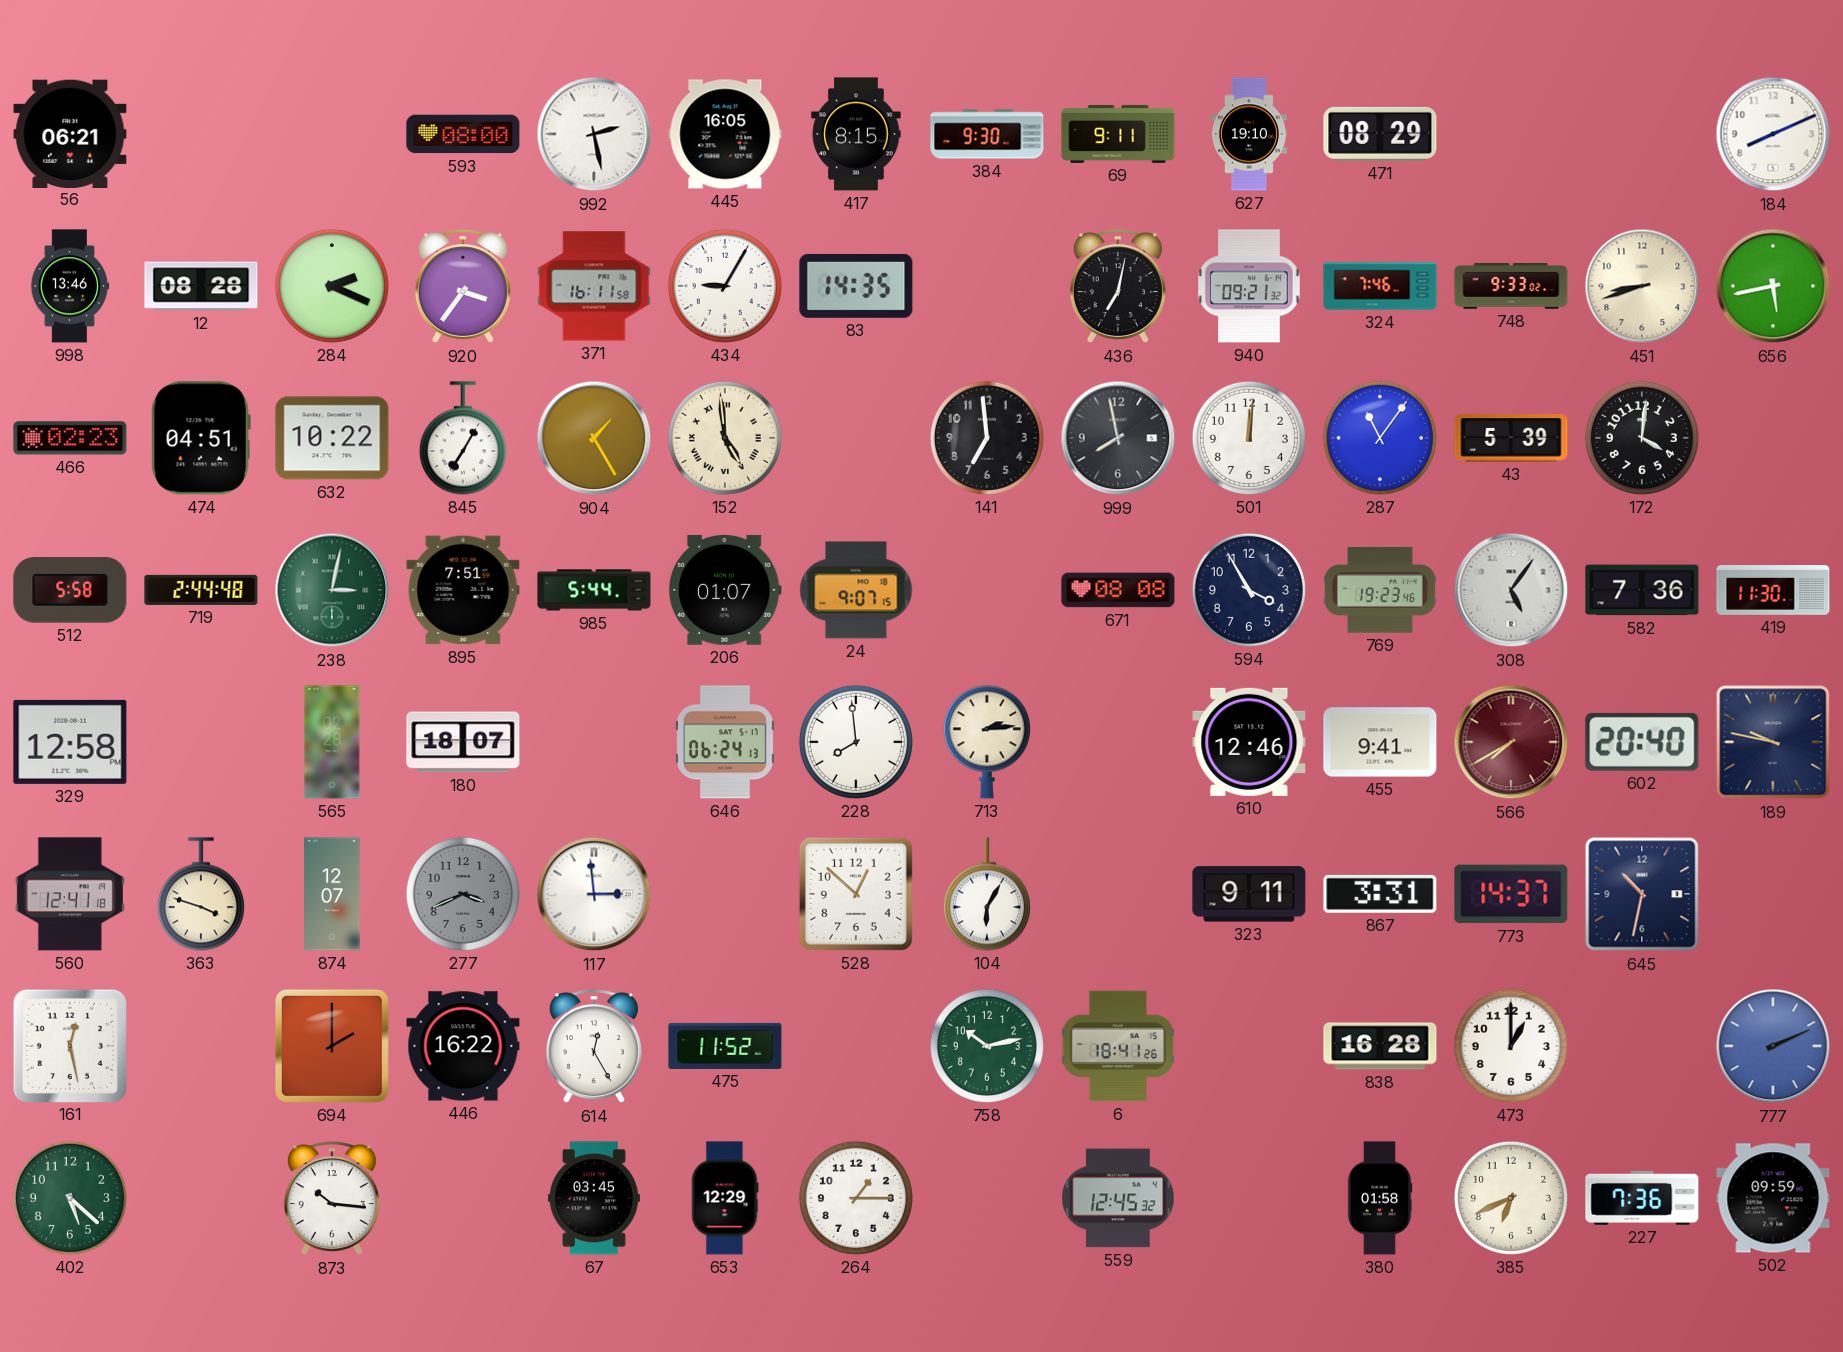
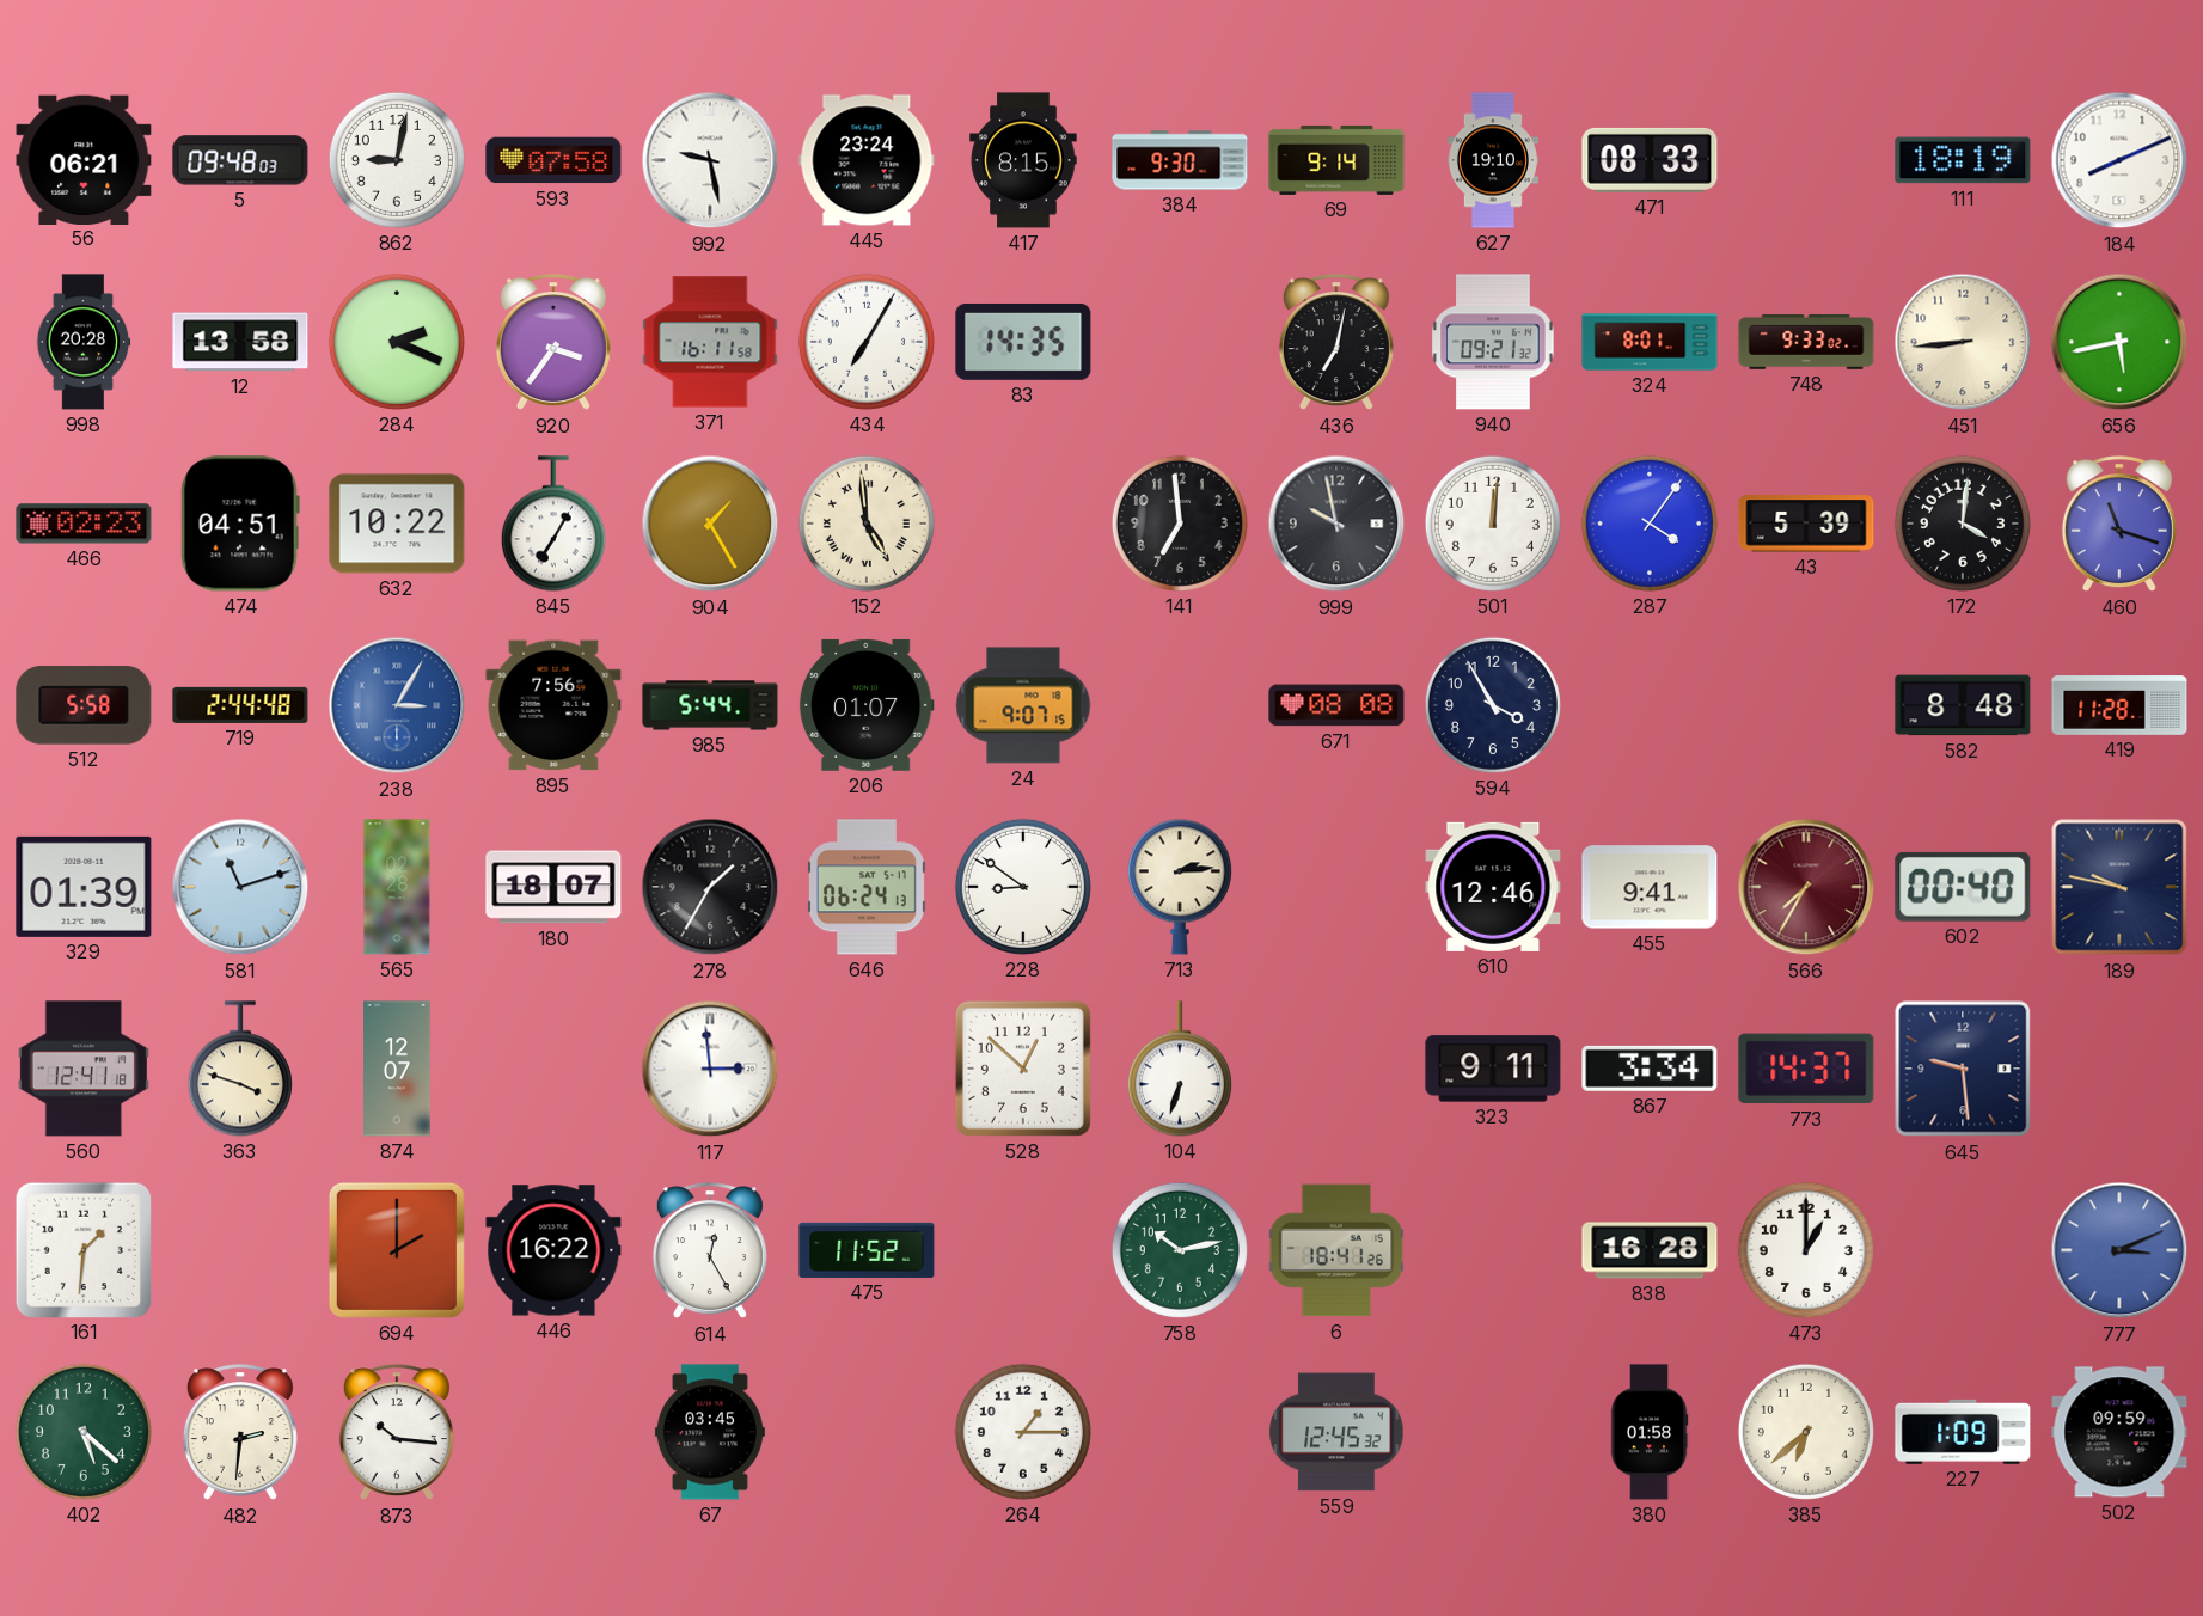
5: none -> 09:48
862: none -> 9:02
593: 08:00 -> 07:58
992: 2:28 -> 9:28
445: 16:05 -> 23:24
69: 9:11 -> 9:14
471: 08:29 -> 08:33
111: none -> 18:19
998: 13:46 -> 20:28
12: 08:28 -> 13:58
434: 9:05 -> 7:05
324: 7:46 -> 8:01
451: 8:42 -> 8:44
999: 7:58 -> 9:58
287: 11:06 -> 4:06
460: none -> 11:18
238: 3:02 -> 3:05
238 dial: green -> blue
895: 7:51 -> 7:56
769: 19:23 -> none
308: 5:06 -> none
582: 7:36 -> 8:48
419: 11:30 -> 11:28
329: 12:58 -> 01:39
581: none -> 11:12
278: none -> 1:35
228: 7:59 -> 8:51
566: 7:40 -> 7:35
602: 20:40 -> 00:40
277: 3:41 -> none
104: 6:05 -> 6:33
867: 3:31 -> 3:34
645: 10:32 -> 9:29
161: 12:28 -> 1:31
777: 2:11 -> 3:11
482: none -> 2:31
653: 12:29 -> none
385: 6:41 -> 6:38
227: 7:36 -> 1:09
